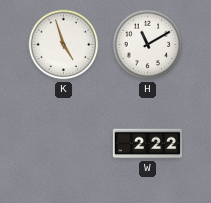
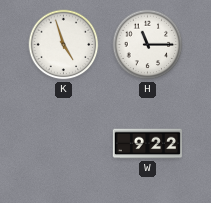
H: 11:10 -> 11:15
W: 2:22 -> 9:22
